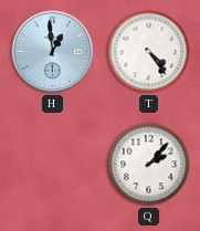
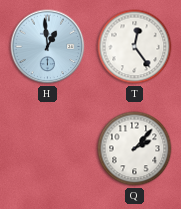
T: 4:24 -> 12:24
